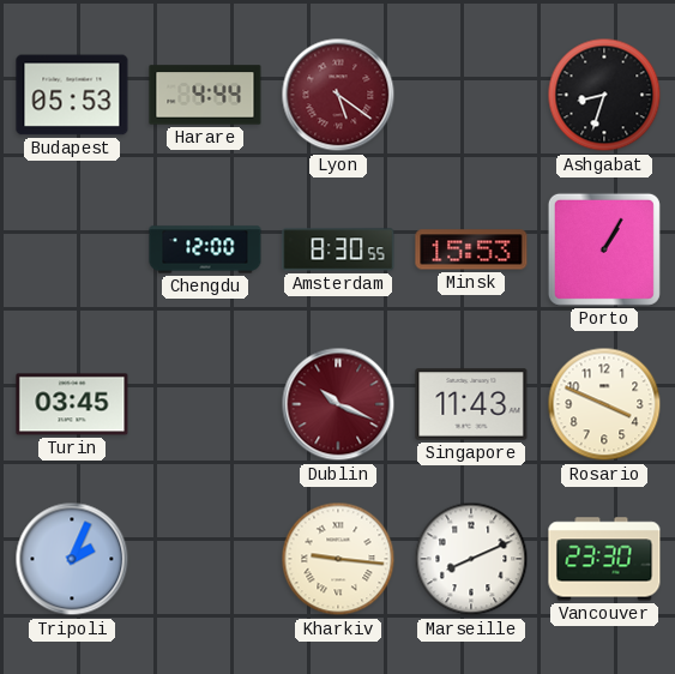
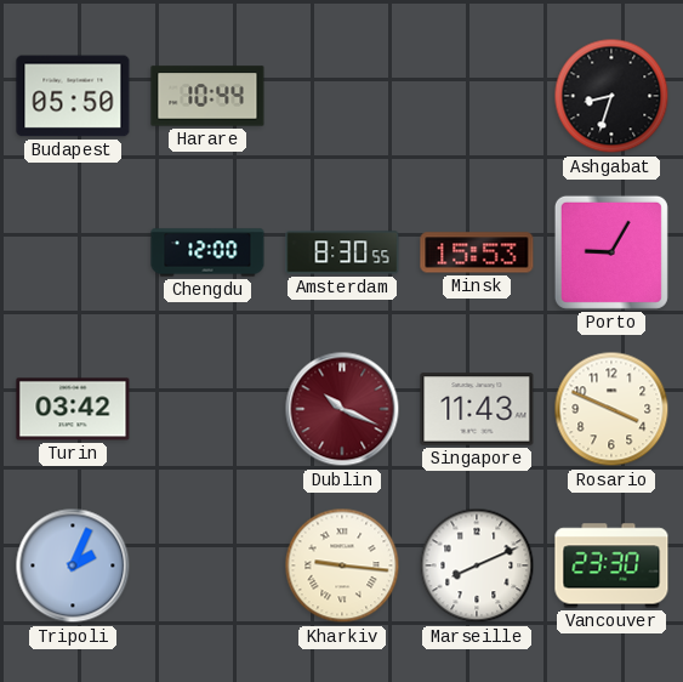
Budapest: 05:53 -> 05:50
Harare: 4:44 -> 10:44
Lyon: 5:21 -> none
Porto: 1:05 -> 9:05
Turin: 03:45 -> 03:42
